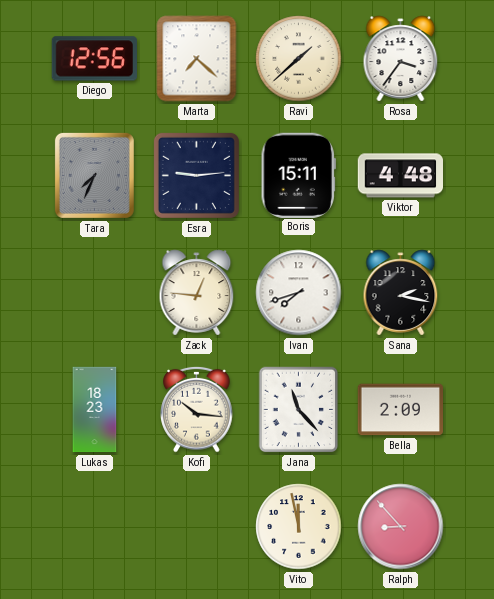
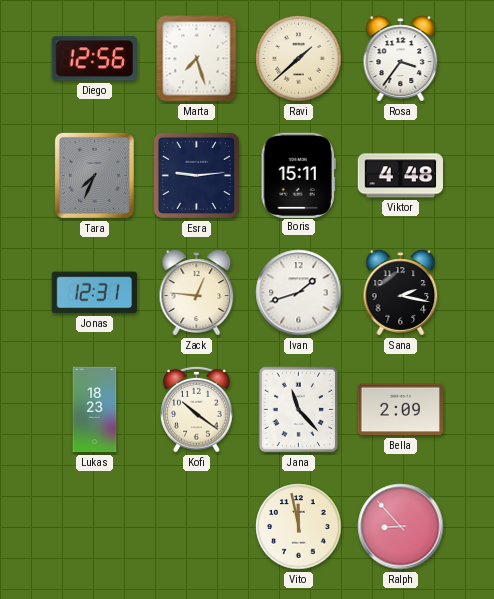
Marta: 7:22 -> 7:27
Jonas: none -> 12:31
Ivan: 7:42 -> 1:42
Kofi: 10:16 -> 10:21
